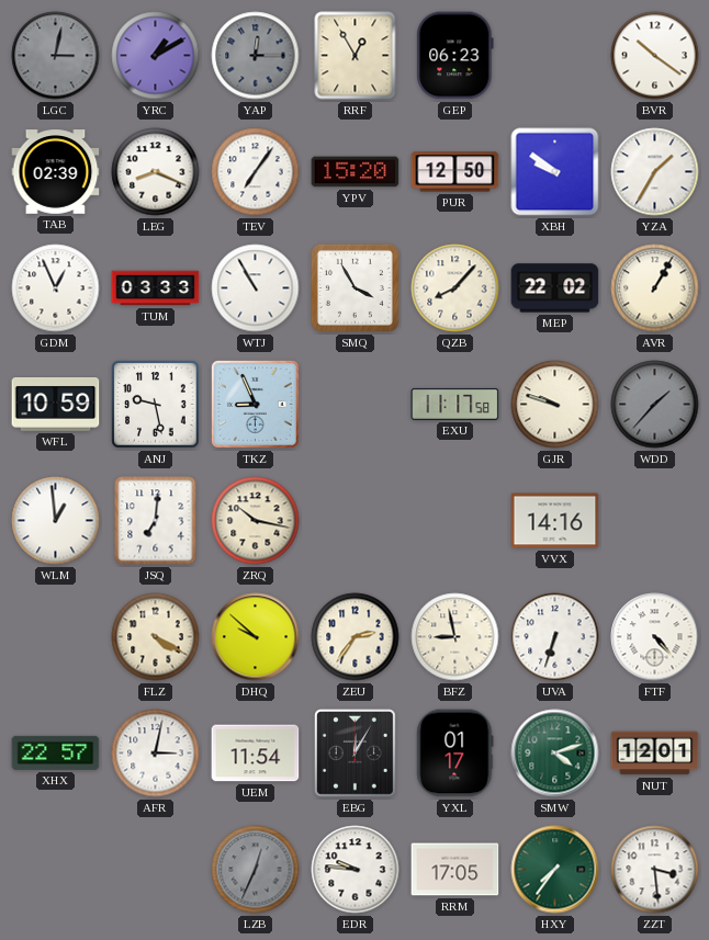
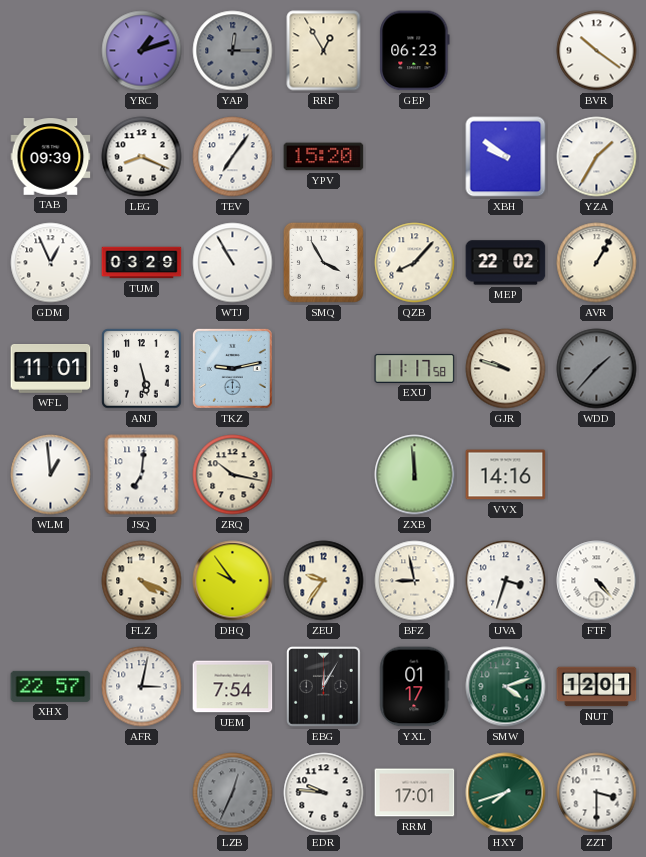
LGC: 3:02 -> none
YRC: 1:10 -> 1:12
TAB: 02:39 -> 09:39
PUR: 12:50 -> none
TUM: 03:33 -> 03:29
WFL: 10:59 -> 11:01
ANJ: 9:28 -> 5:28
TKZ: 8:56 -> 9:13
ZXB: none -> 11:59
FLZ: 4:20 -> 4:19
DHQ: 9:52 -> 9:54
ZEU: 2:36 -> 9:36
UVA: 6:33 -> 3:33
UEM: 11:54 -> 7:54
RRM: 17:05 -> 17:01
HXY: 7:36 -> 7:42
ZZT: 3:29 -> 3:30
